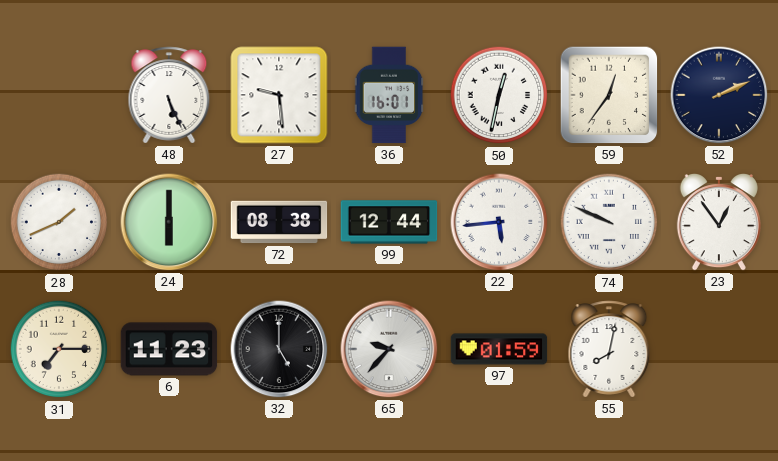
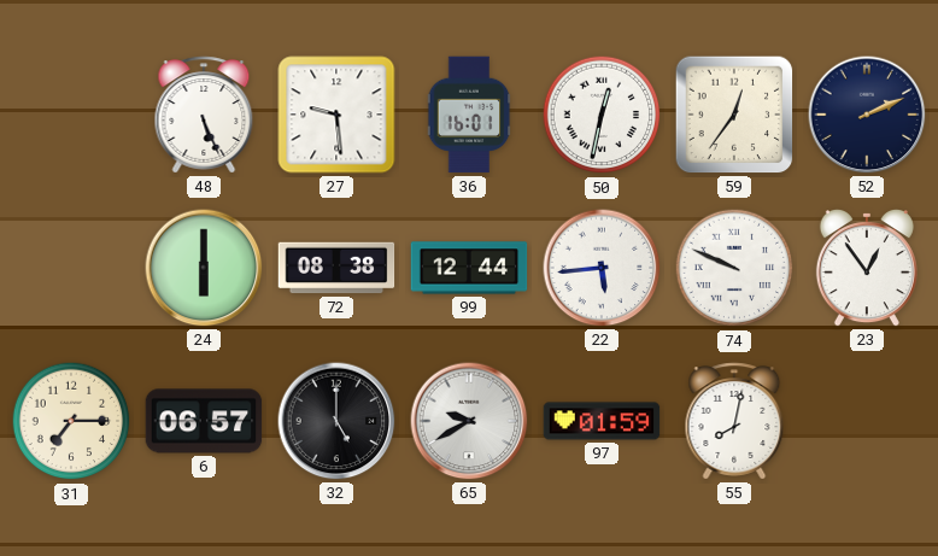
28: 1:41 -> none
6: 11:23 -> 06:57
65: 9:37 -> 9:40
